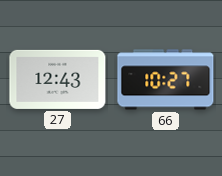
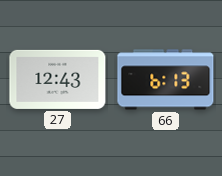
66: 10:27 -> 6:13
